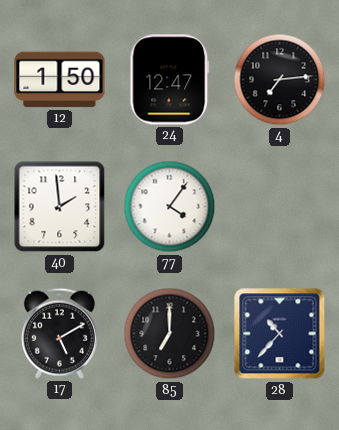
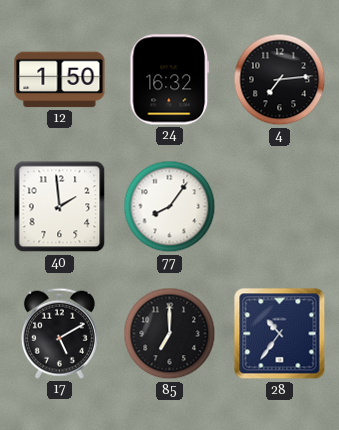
24: 12:47 -> 16:32
77: 4:06 -> 8:06
28: 10:37 -> 10:36
